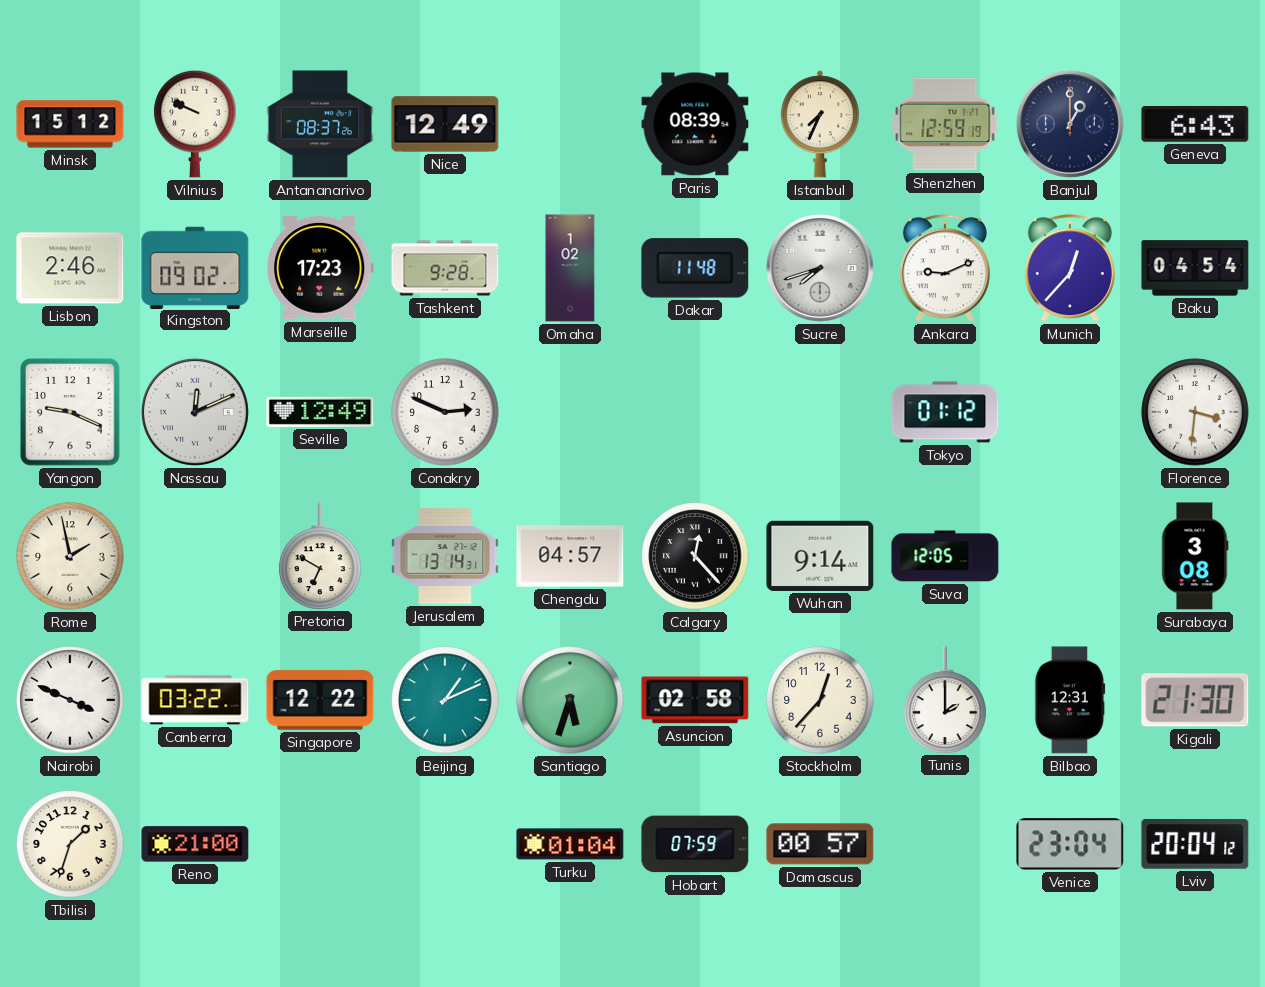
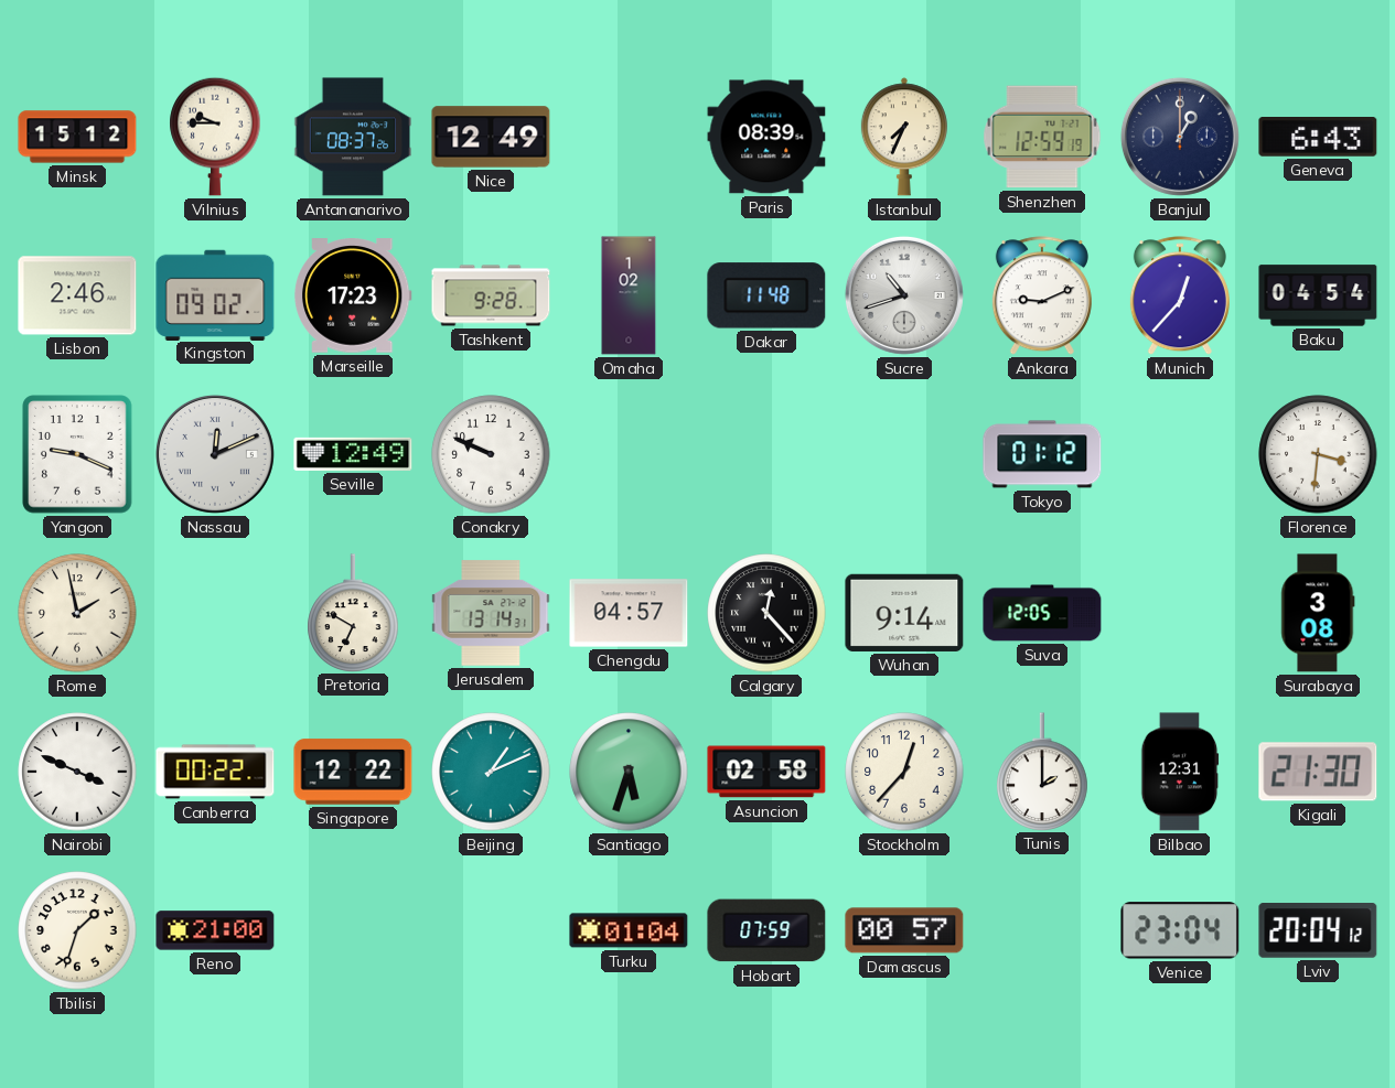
Vilnius: 9:49 -> 9:45
Sucre: 7:42 -> 10:42
Conakry: 2:49 -> 9:49
Canberra: 03:22 -> 00:22
